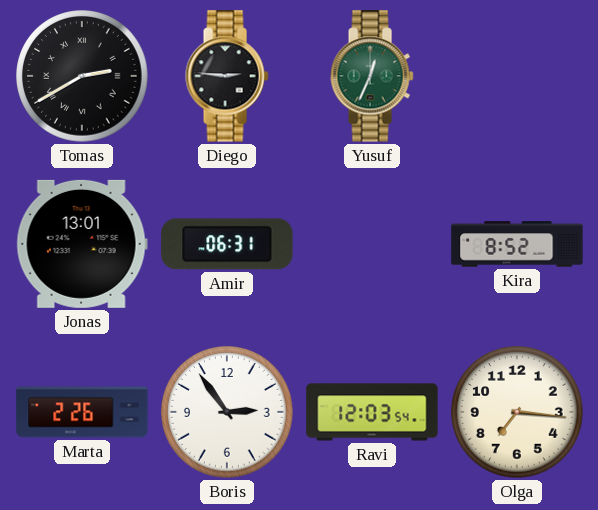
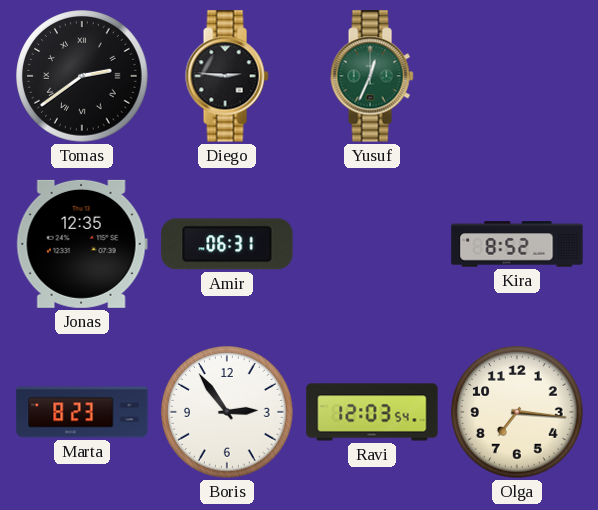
Tomas: 2:40 -> 2:39
Jonas: 13:01 -> 12:35
Marta: 2:26 -> 8:23
